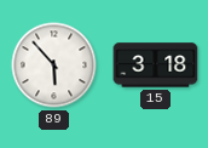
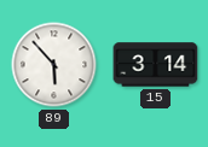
15: 3:18 -> 3:14
